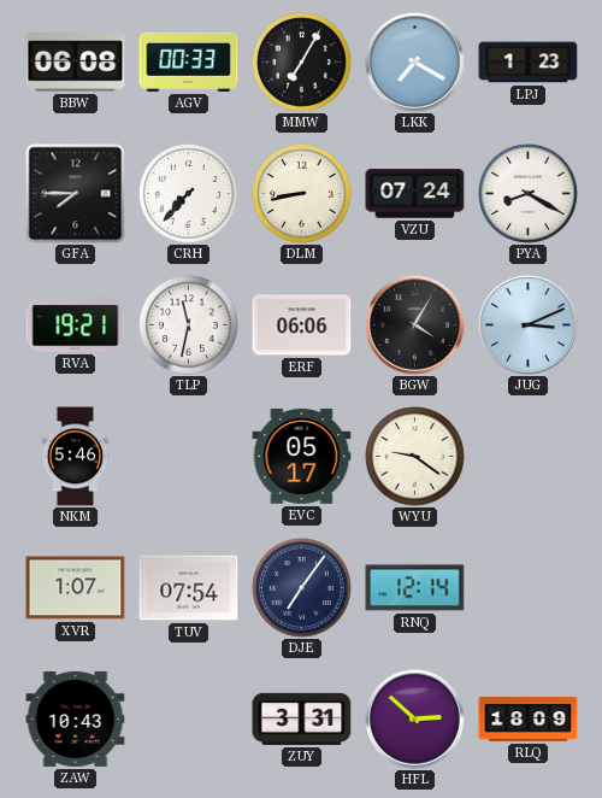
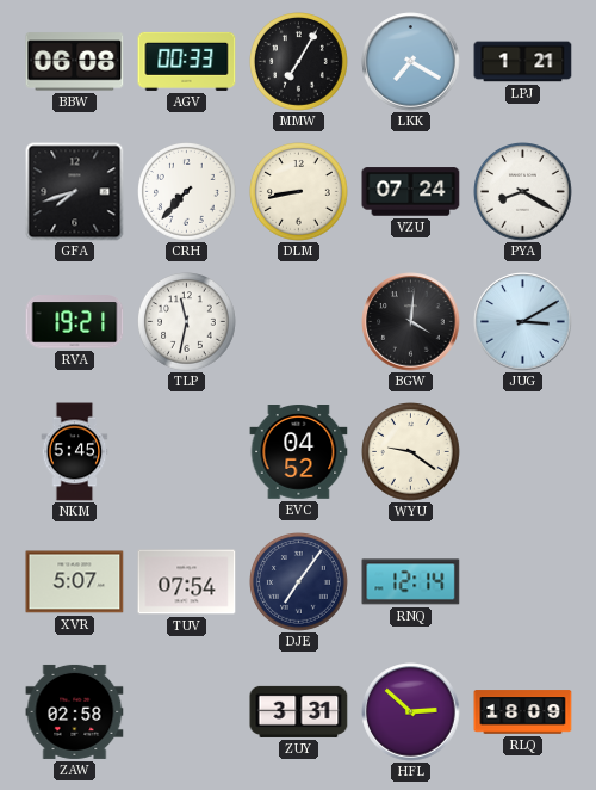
LPJ: 1:23 -> 1:21
GFA: 7:45 -> 7:42
ERF: 06:06 -> none
BGW: 4:05 -> 4:01
JUG: 3:11 -> 3:10
NKM: 5:46 -> 5:45
EVC: 05:17 -> 04:52
XVR: 1:07 -> 5:07
ZAW: 10:43 -> 02:58
